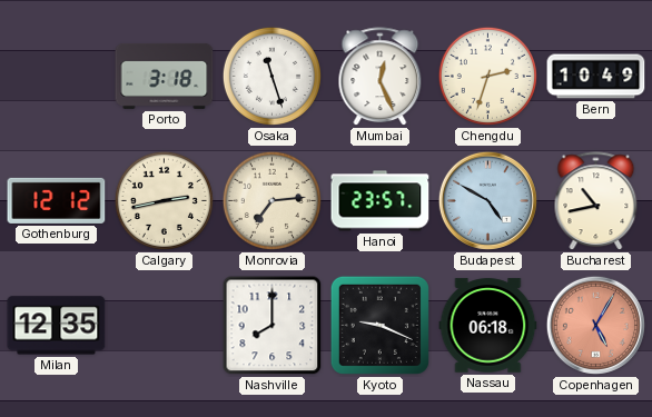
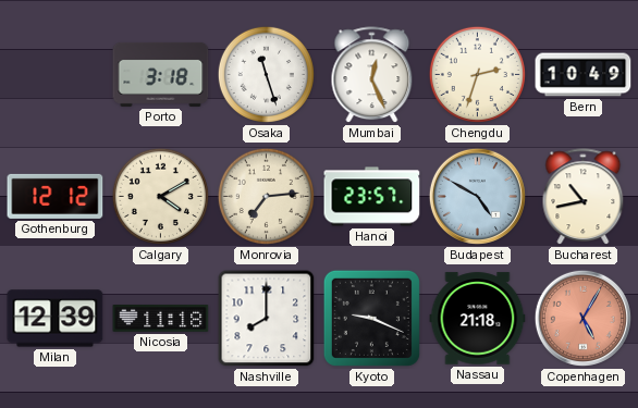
Calgary: 2:43 -> 4:10
Milan: 12:35 -> 12:39
Nicosia: none -> 11:18
Nassau: 06:18 -> 21:18
